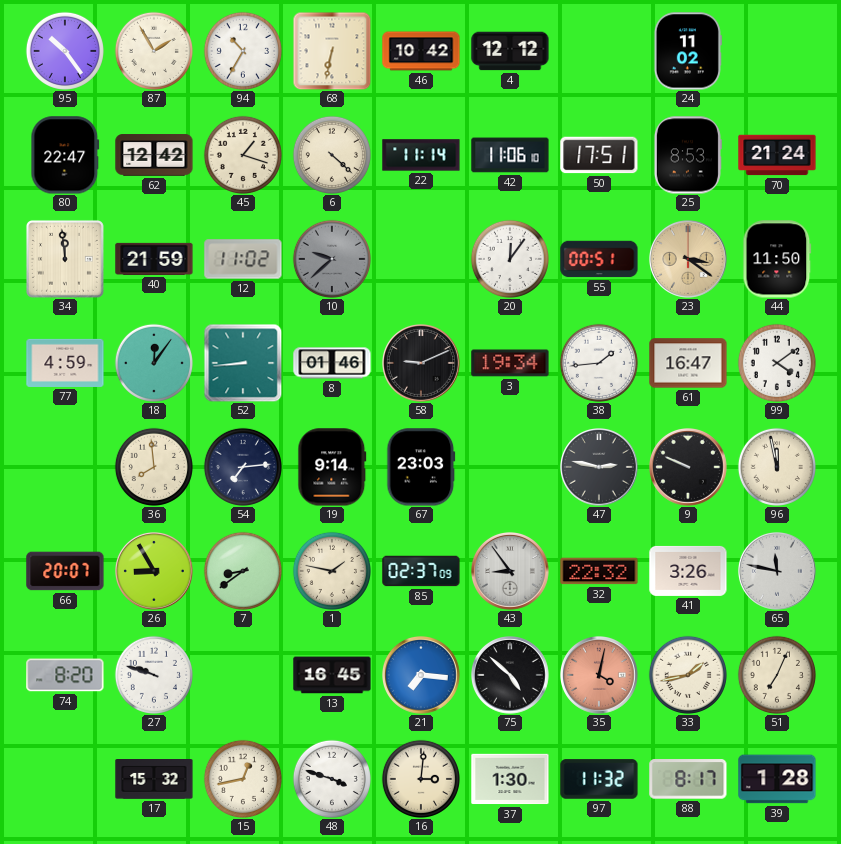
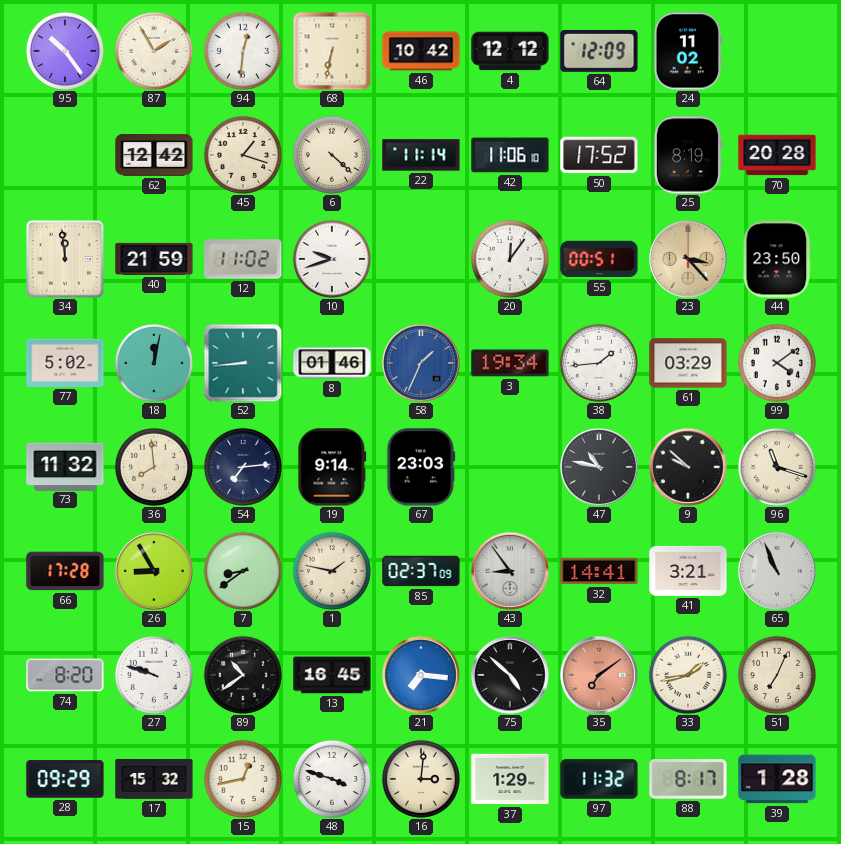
94: 10:35 -> 12:31
64: none -> 12:09
80: 22:47 -> none
50: 17:51 -> 17:52
25: 8:53 -> 8:19
70: 21:24 -> 20:28
10: 9:38 -> 9:42
10 dial: grey -> white
23: 3:21 -> 3:23
44: 11:50 -> 23:50
77: 4:59 -> 5:02
18: 12:06 -> 12:02
58: 9:11 -> 1:34
58 dial: black -> blue
61: 16:47 -> 03:29
73: none -> 11:32
47: 2:47 -> 10:47
9: 9:49 -> 9:52
96: 11:58 -> 11:18
66: 20:07 -> 17:28
32: 22:32 -> 14:41
41: 3:26 -> 3:21
65: 11:47 -> 10:56
89: none -> 10:39
35: 4:02 -> 7:09
28: none -> 09:29
37: 1:30 -> 1:29
